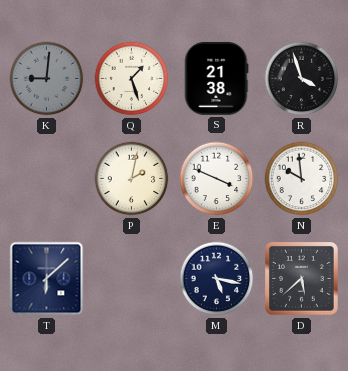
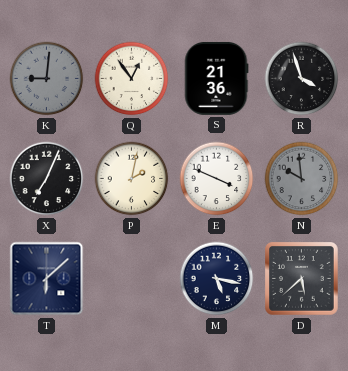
Q: 1:27 -> 12:54
S: 21:38 -> 21:36
X: none -> 7:04
N dial: white -> grey
